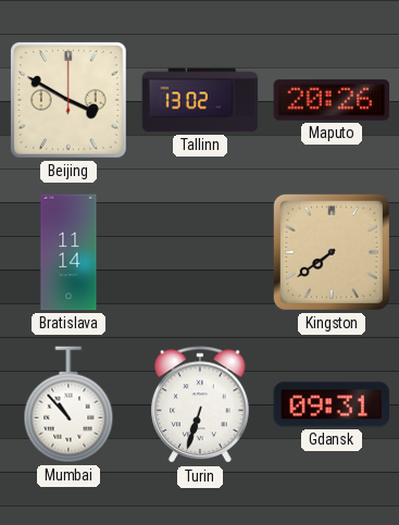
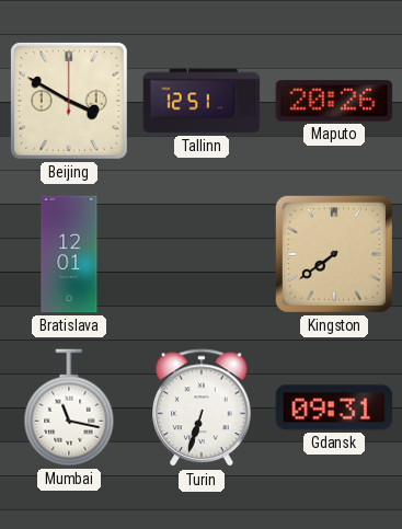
Tallinn: 13:02 -> 12:51
Bratislava: 11:14 -> 12:01
Mumbai: 10:53 -> 11:17
